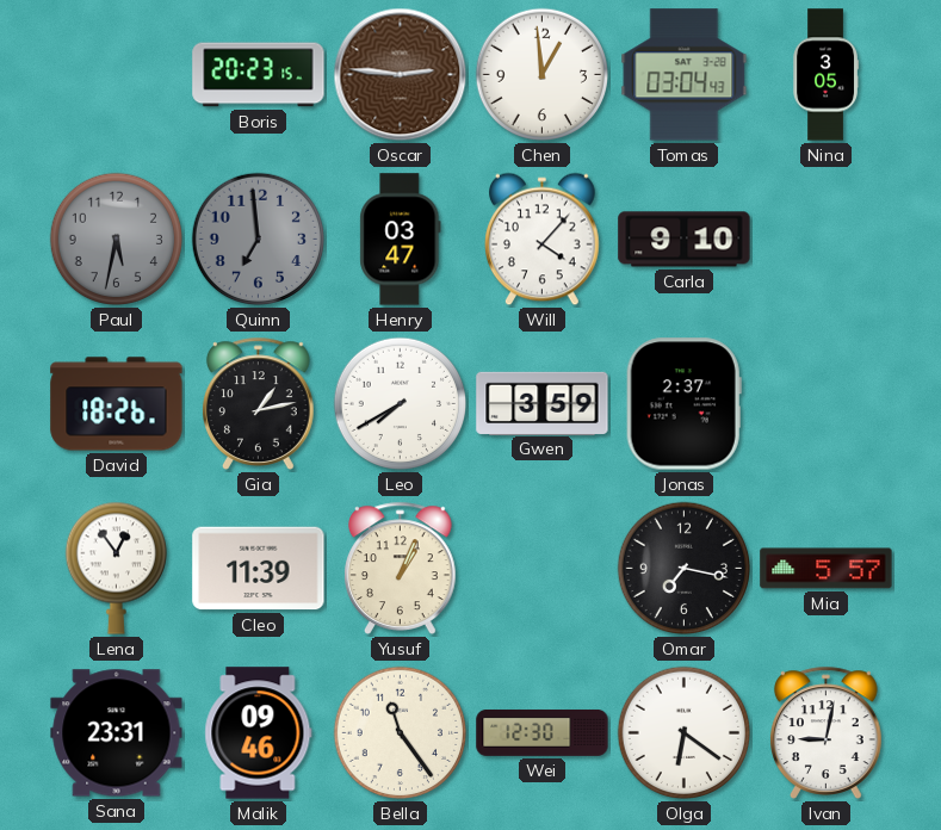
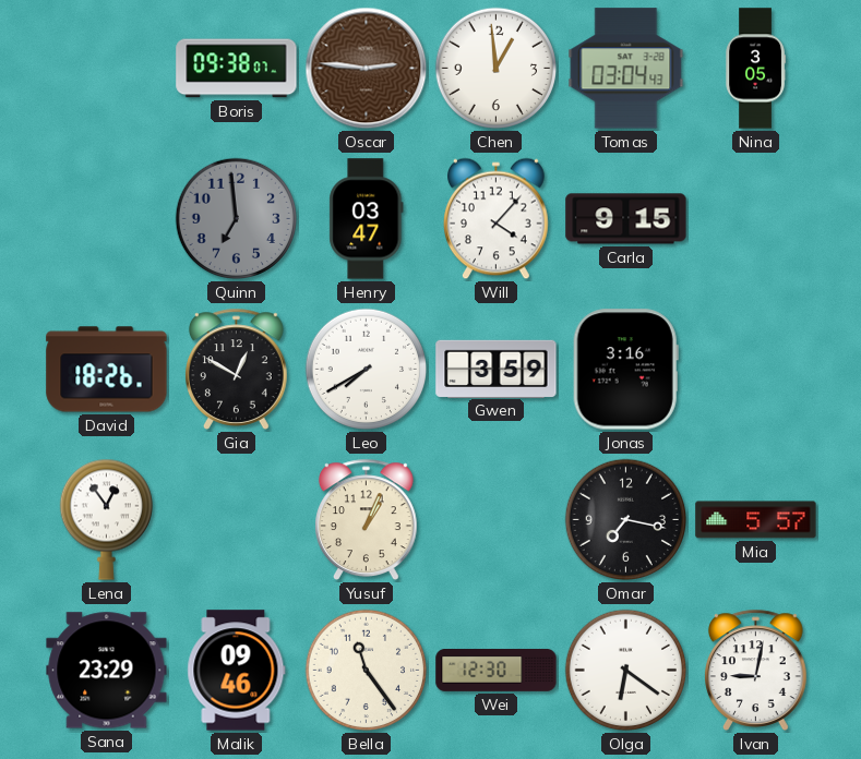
Boris: 20:23 -> 09:38
Paul: 5:32 -> none
Carla: 9:10 -> 9:15
Gia: 1:13 -> 12:50
Jonas: 2:37 -> 3:16
Cleo: 11:39 -> none
Sana: 23:31 -> 23:29
